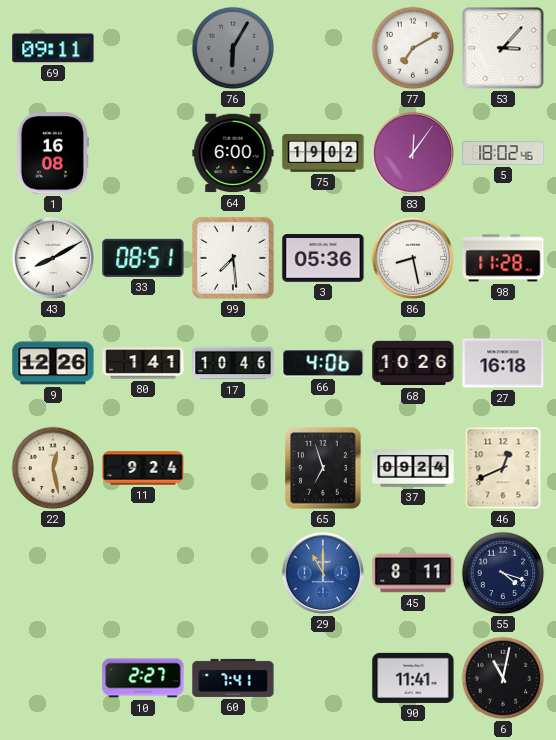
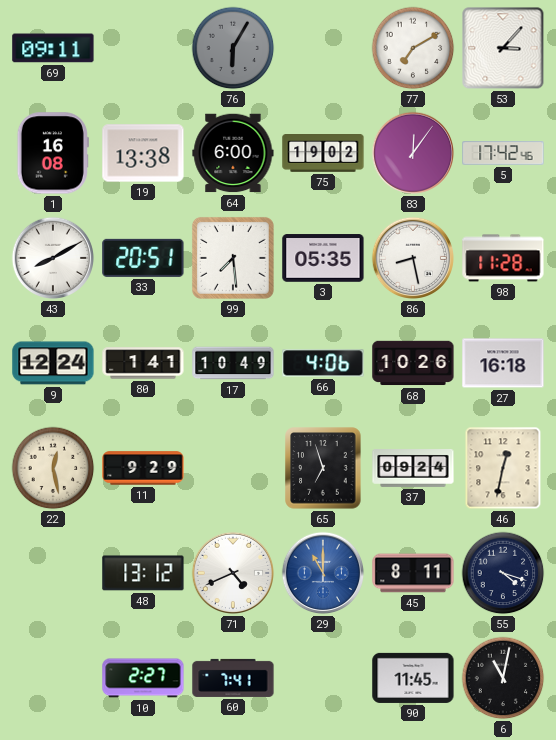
19: none -> 13:38
5: 18:02 -> 17:42
33: 08:51 -> 20:51
3: 05:36 -> 05:35
9: 12:26 -> 12:24
17: 10:46 -> 10:49
11: 9:24 -> 9:29
46: 12:41 -> 12:32
48: none -> 13:12
71: none -> 4:41
90: 11:41 -> 11:45
